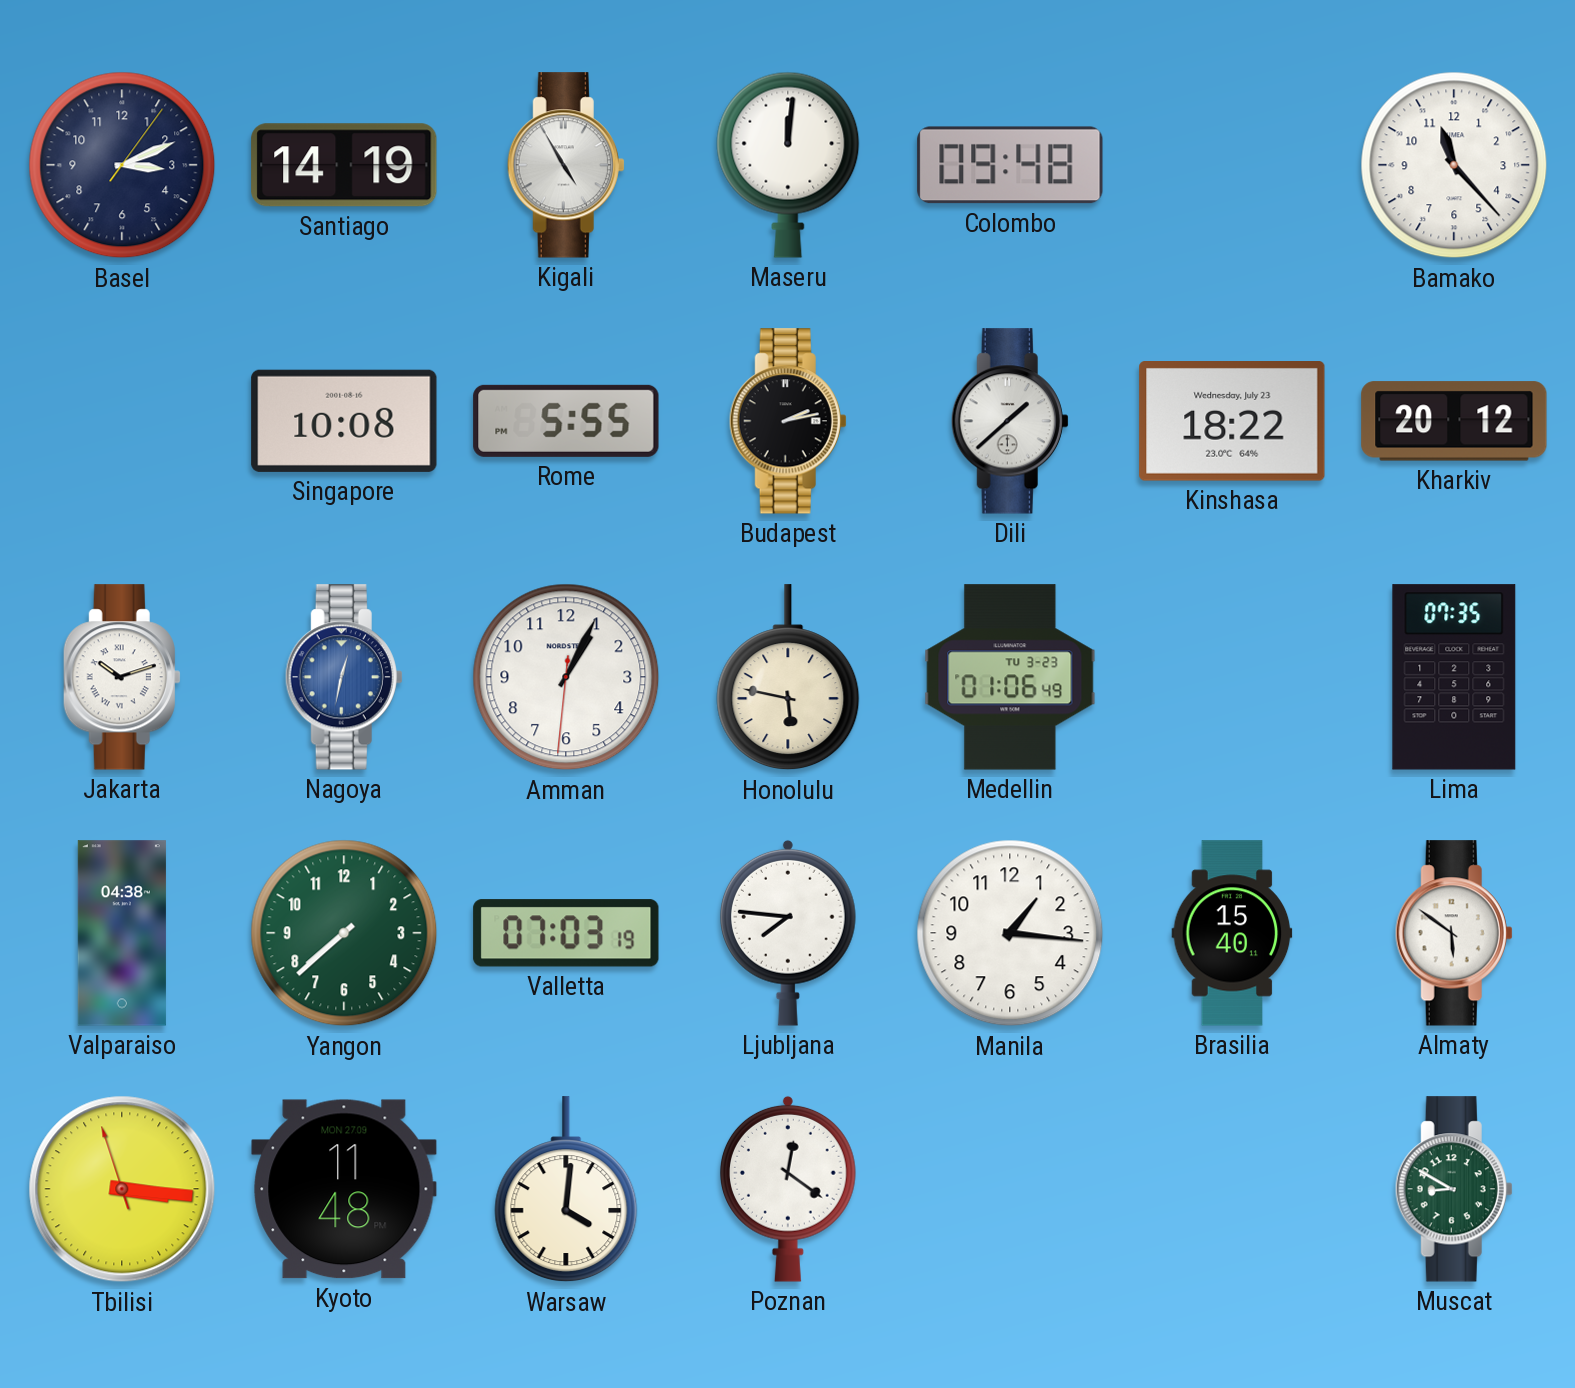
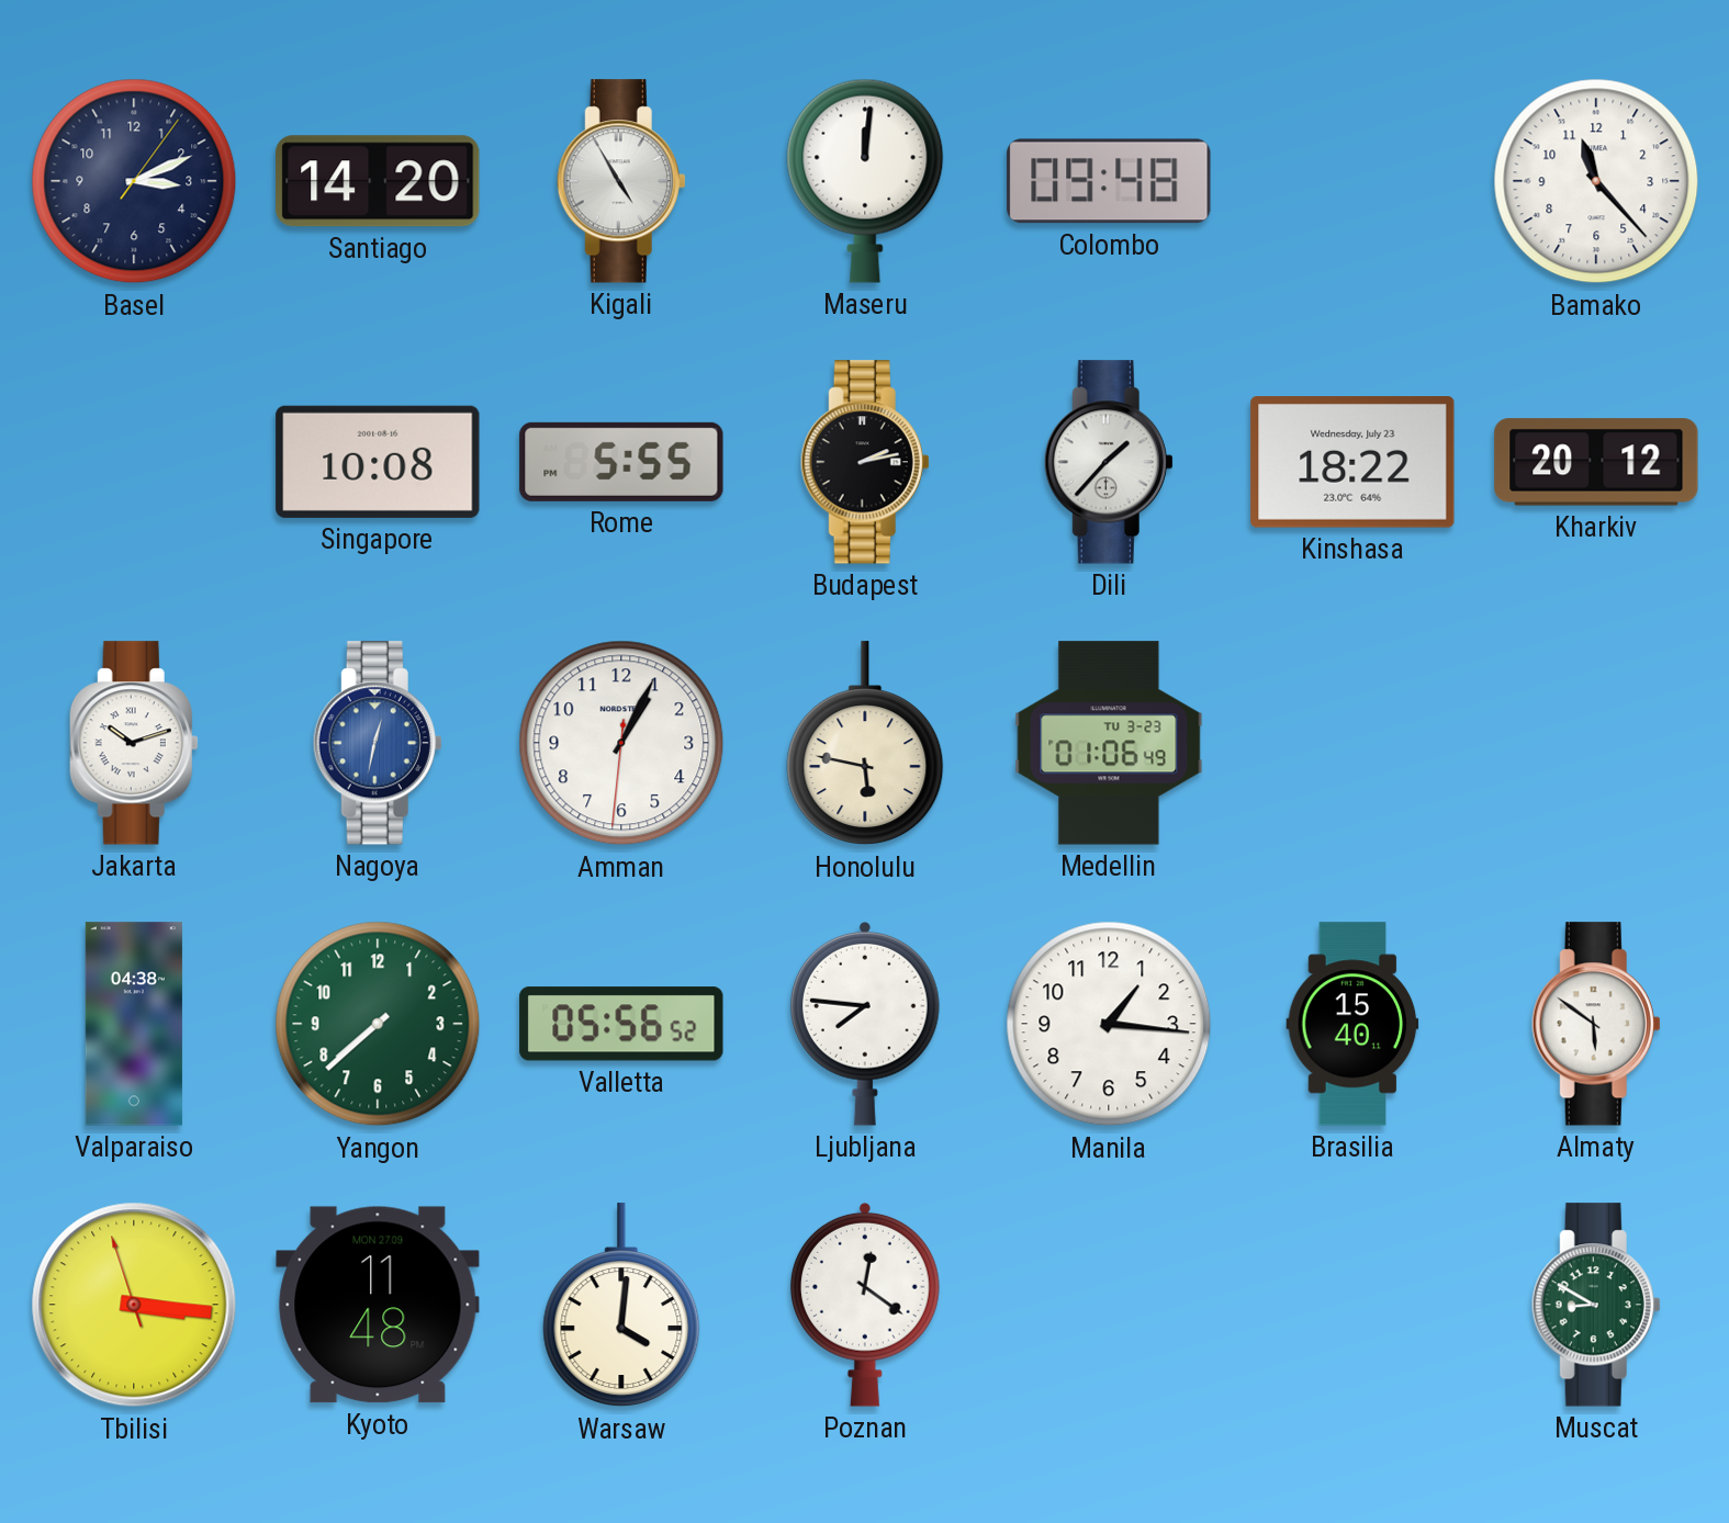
Santiago: 14:19 -> 14:20
Dili: 1:38 -> 1:37
Lima: 07:35 -> none
Valletta: 07:03 -> 05:56
